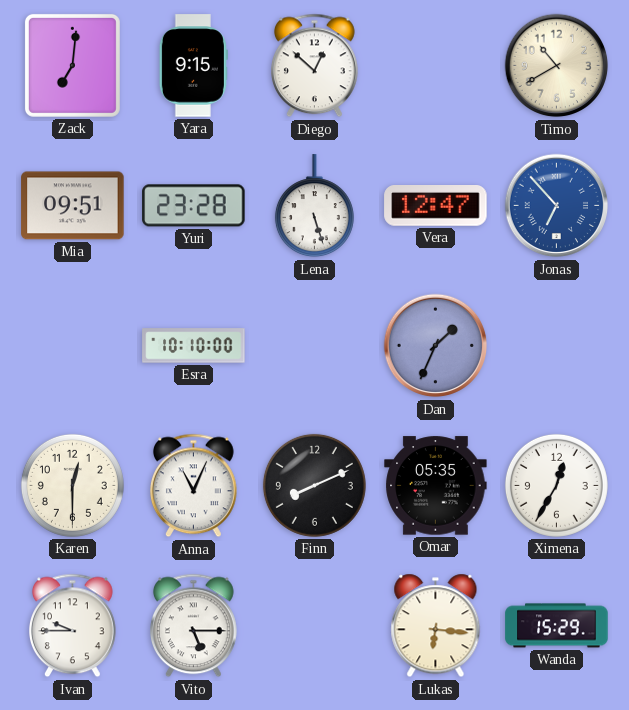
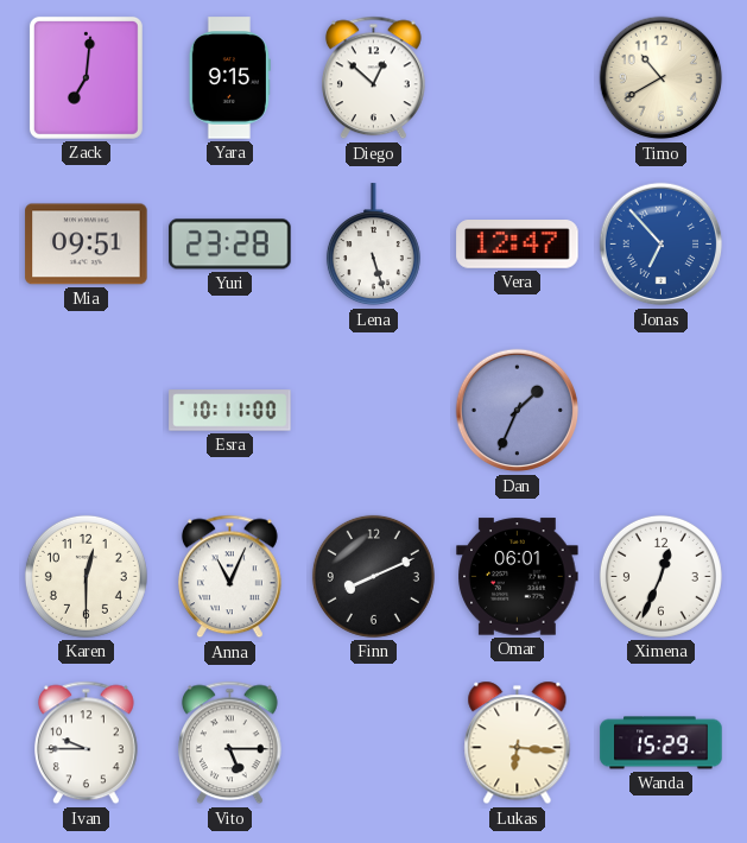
Esra: 10:10 -> 10:11
Omar: 05:35 -> 06:01
Ximena: 12:35 -> 12:34
